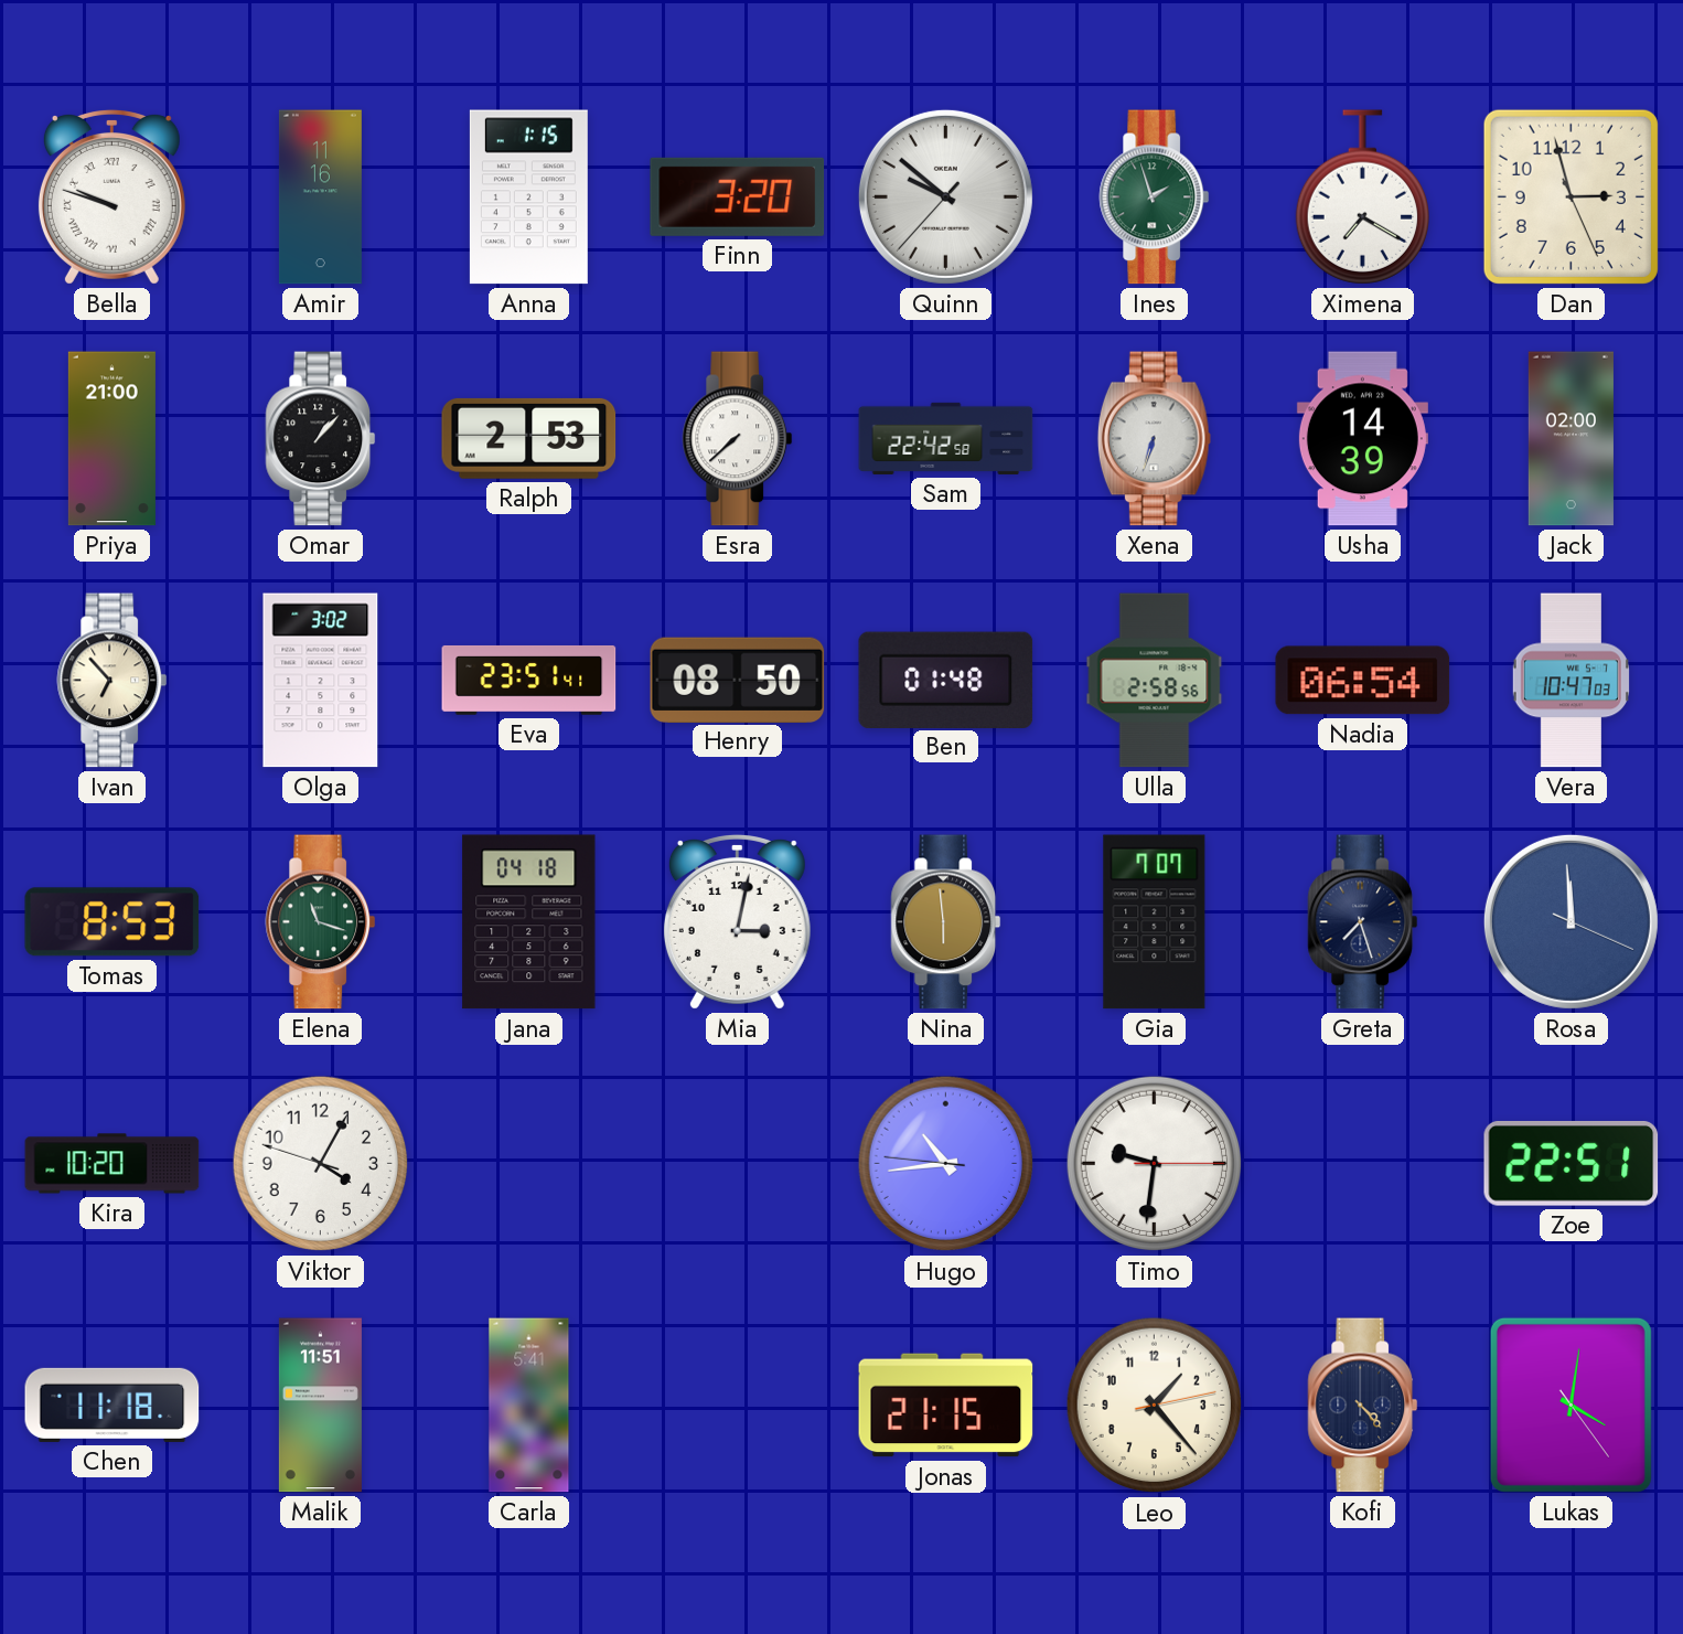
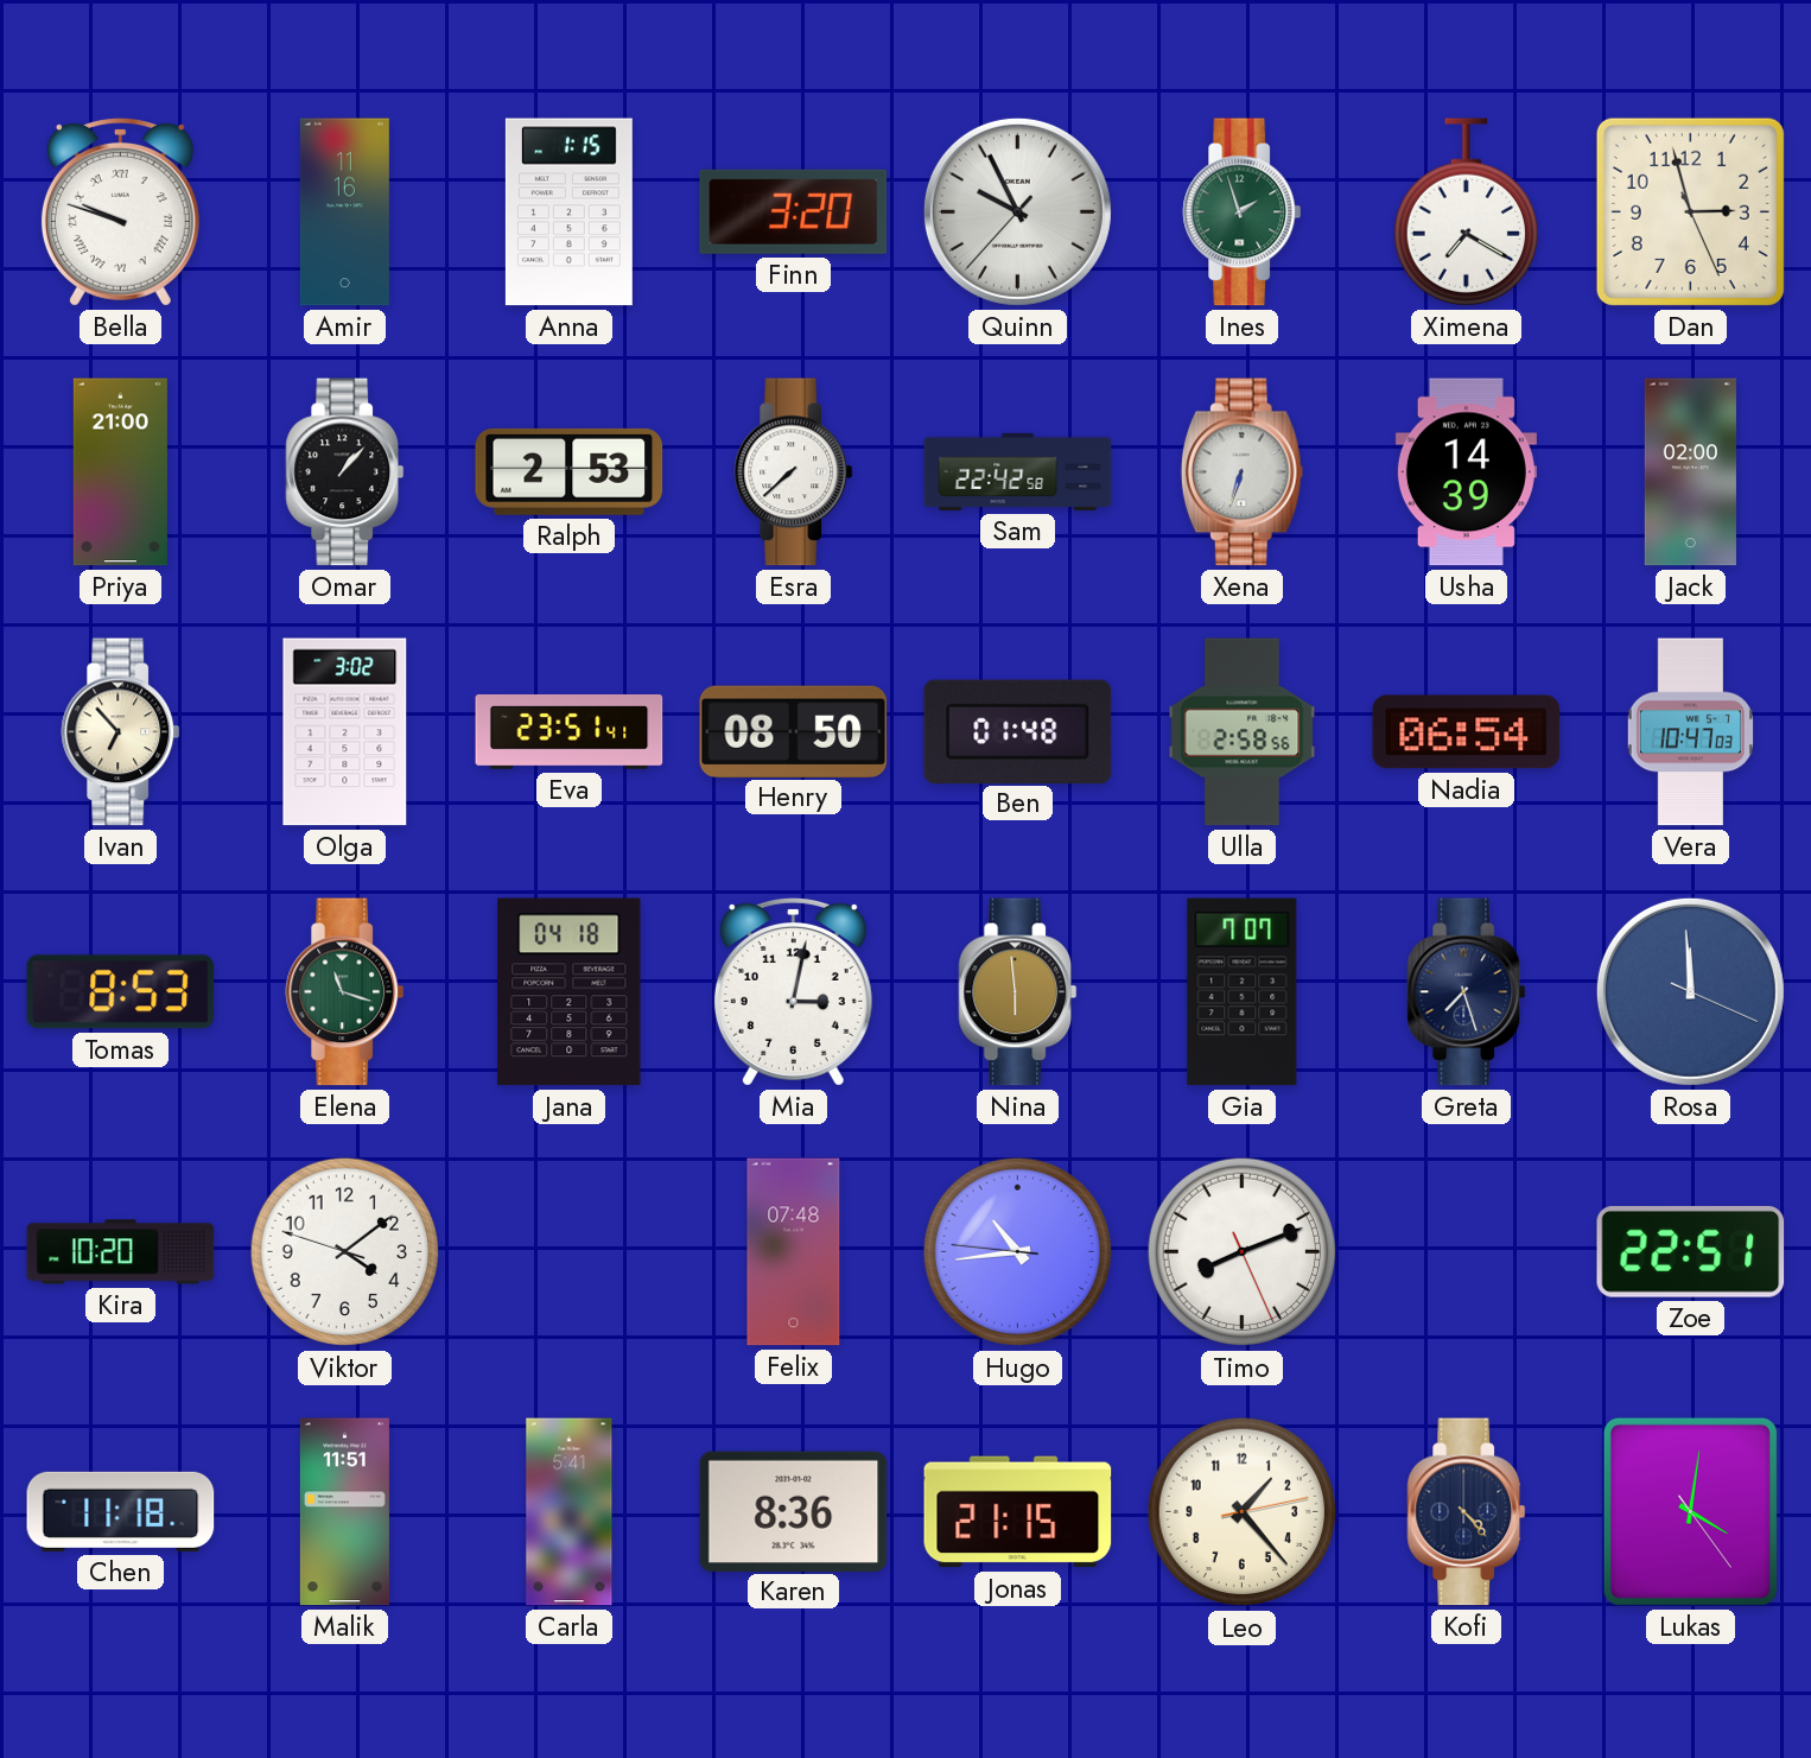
Quinn: 9:51 -> 9:55
Viktor: 4:04 -> 4:08
Felix: none -> 07:48
Timo: 9:31 -> 8:11
Karen: none -> 8:36
